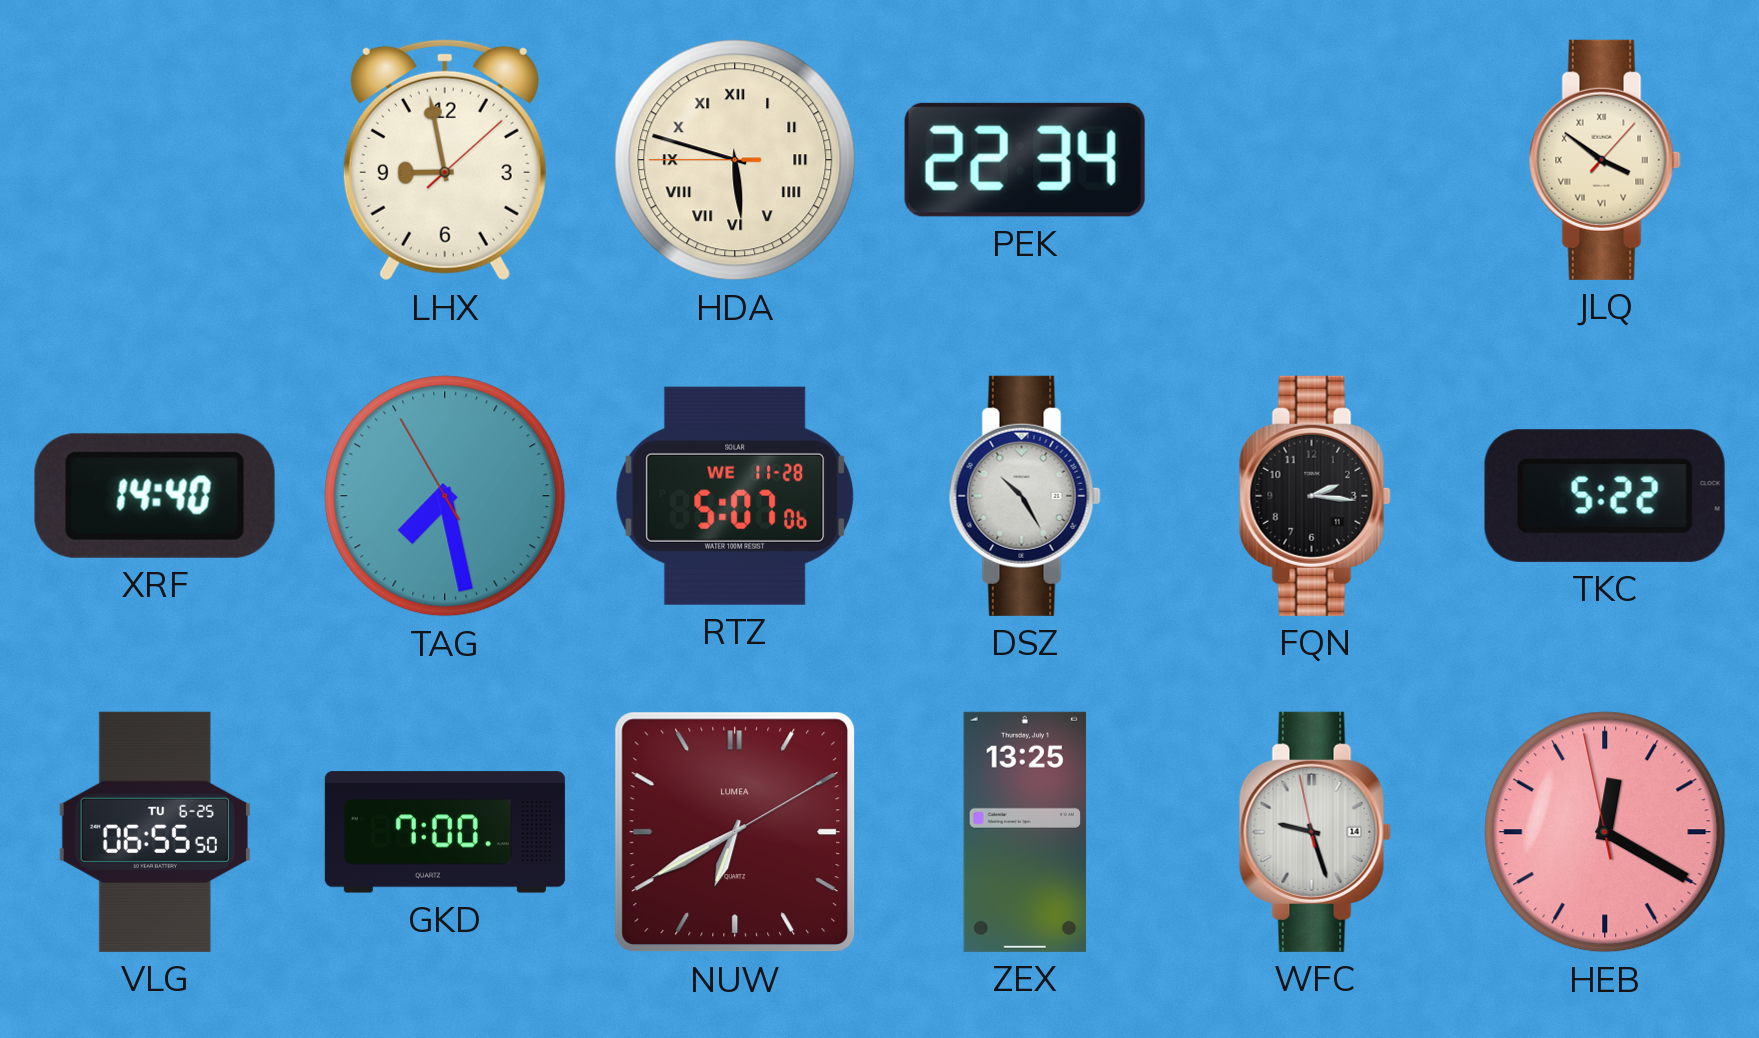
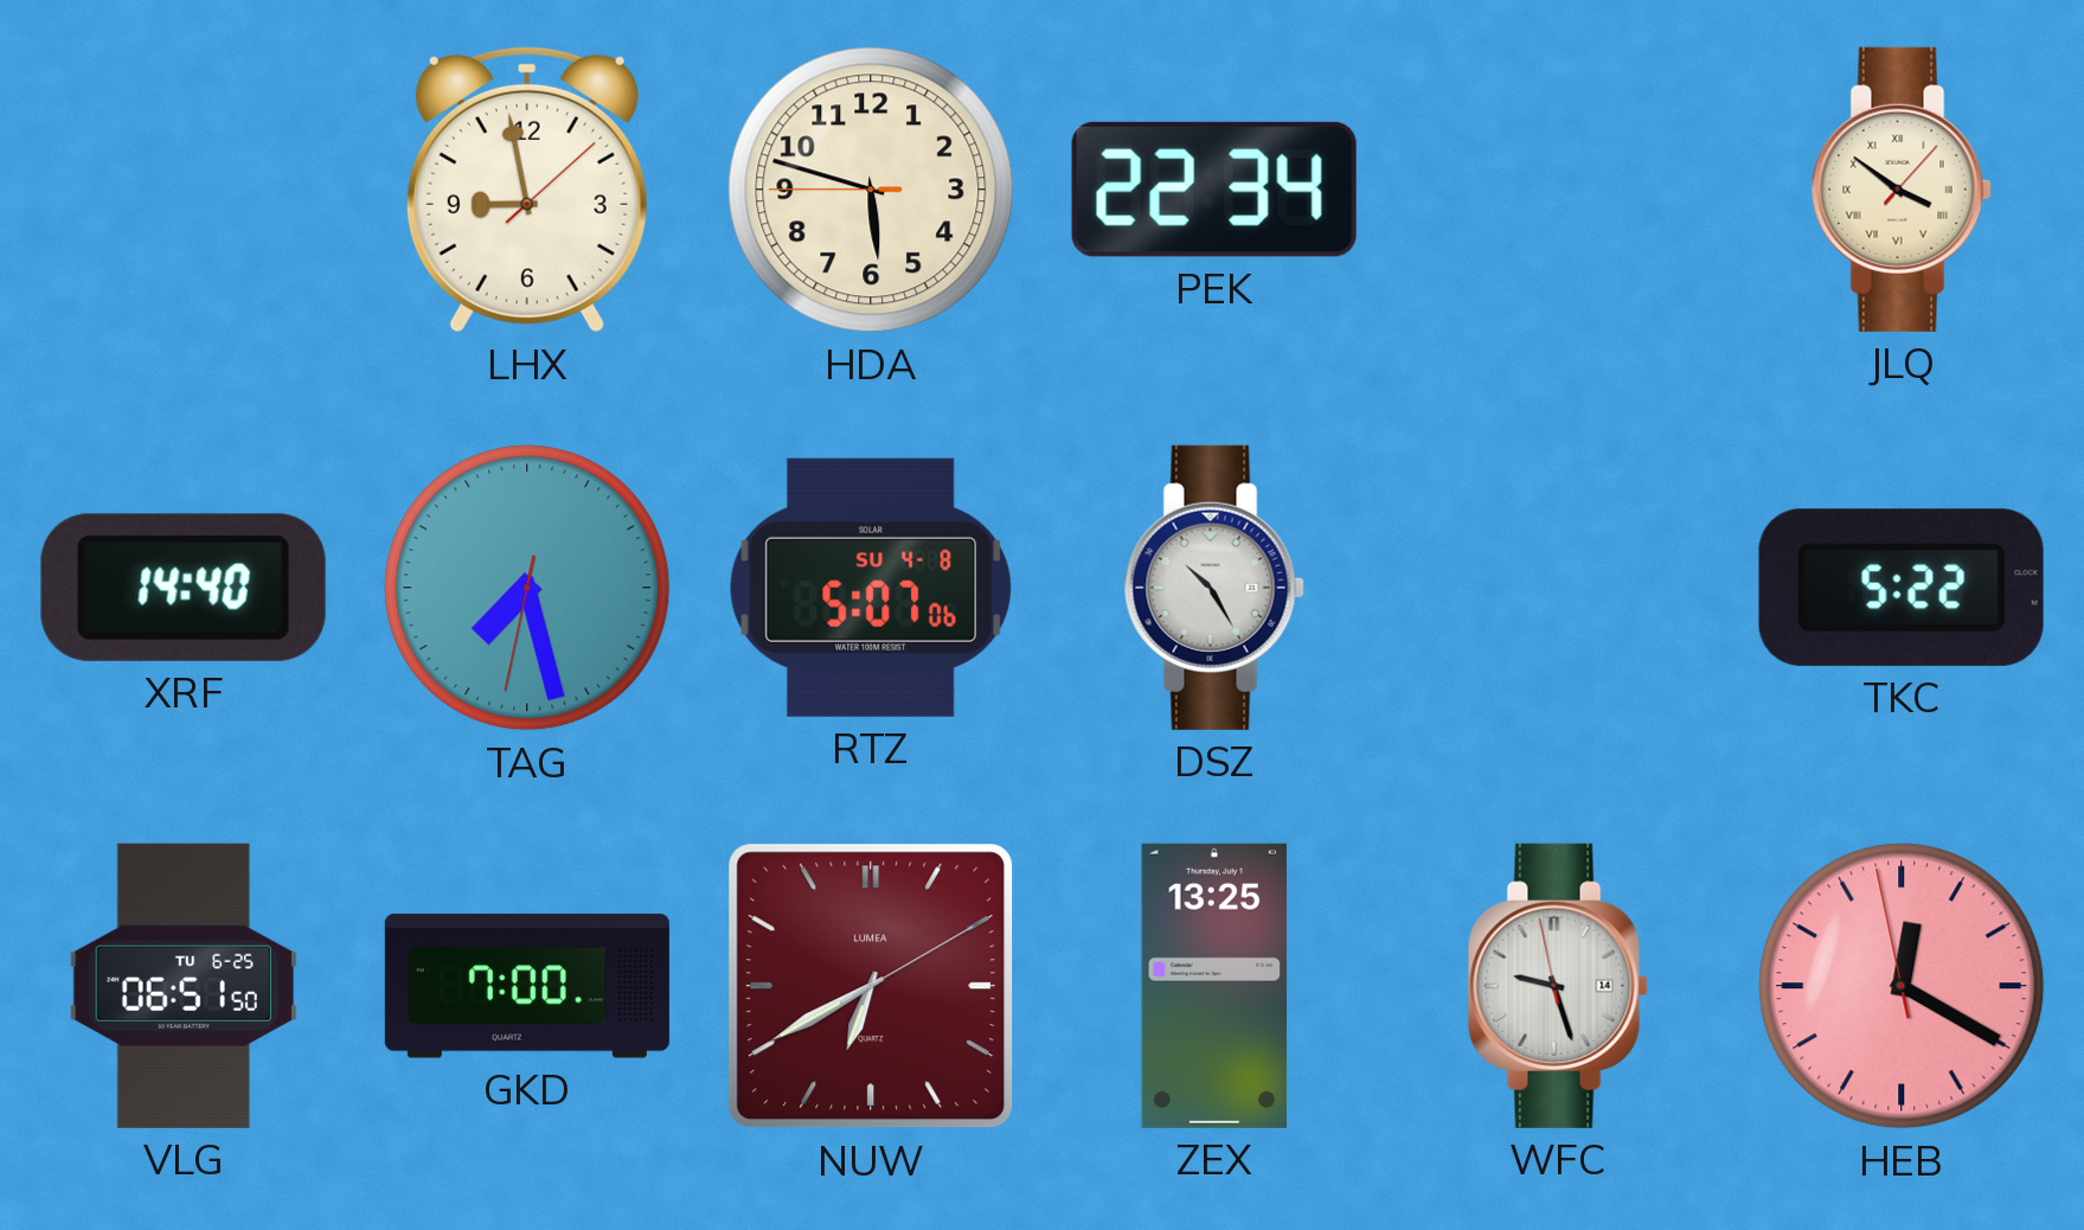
HDA numerals: Roman -> Arabic
TAG: 7:27:55 -> 7:27:32
RTZ date: WE 11-28 -> SU 4-8
FQN: 2:16 -> none
VLG: 06:55 -> 06:51
